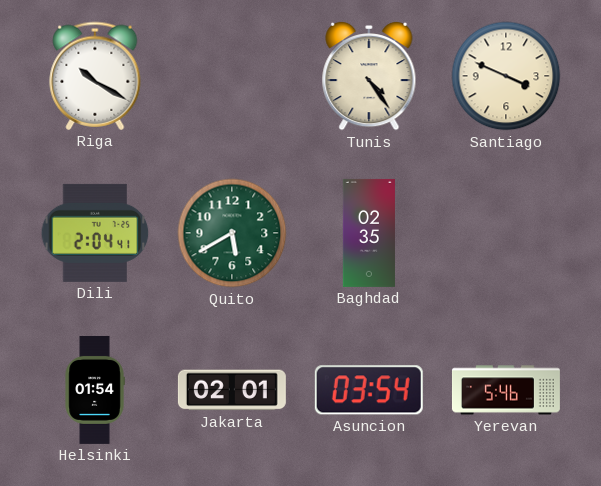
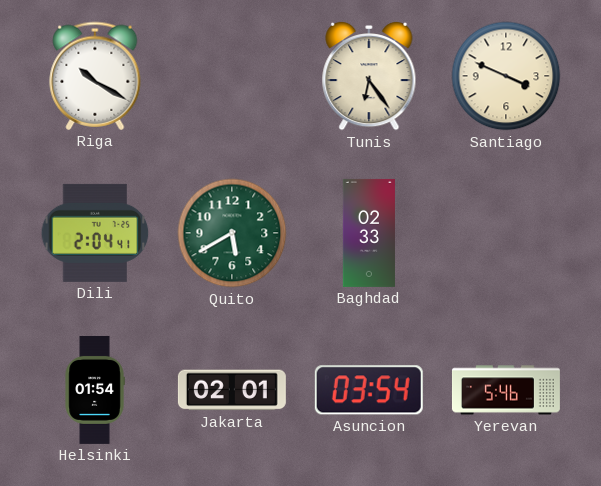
Tunis: 4:24 -> 6:24
Baghdad: 02:35 -> 02:33
